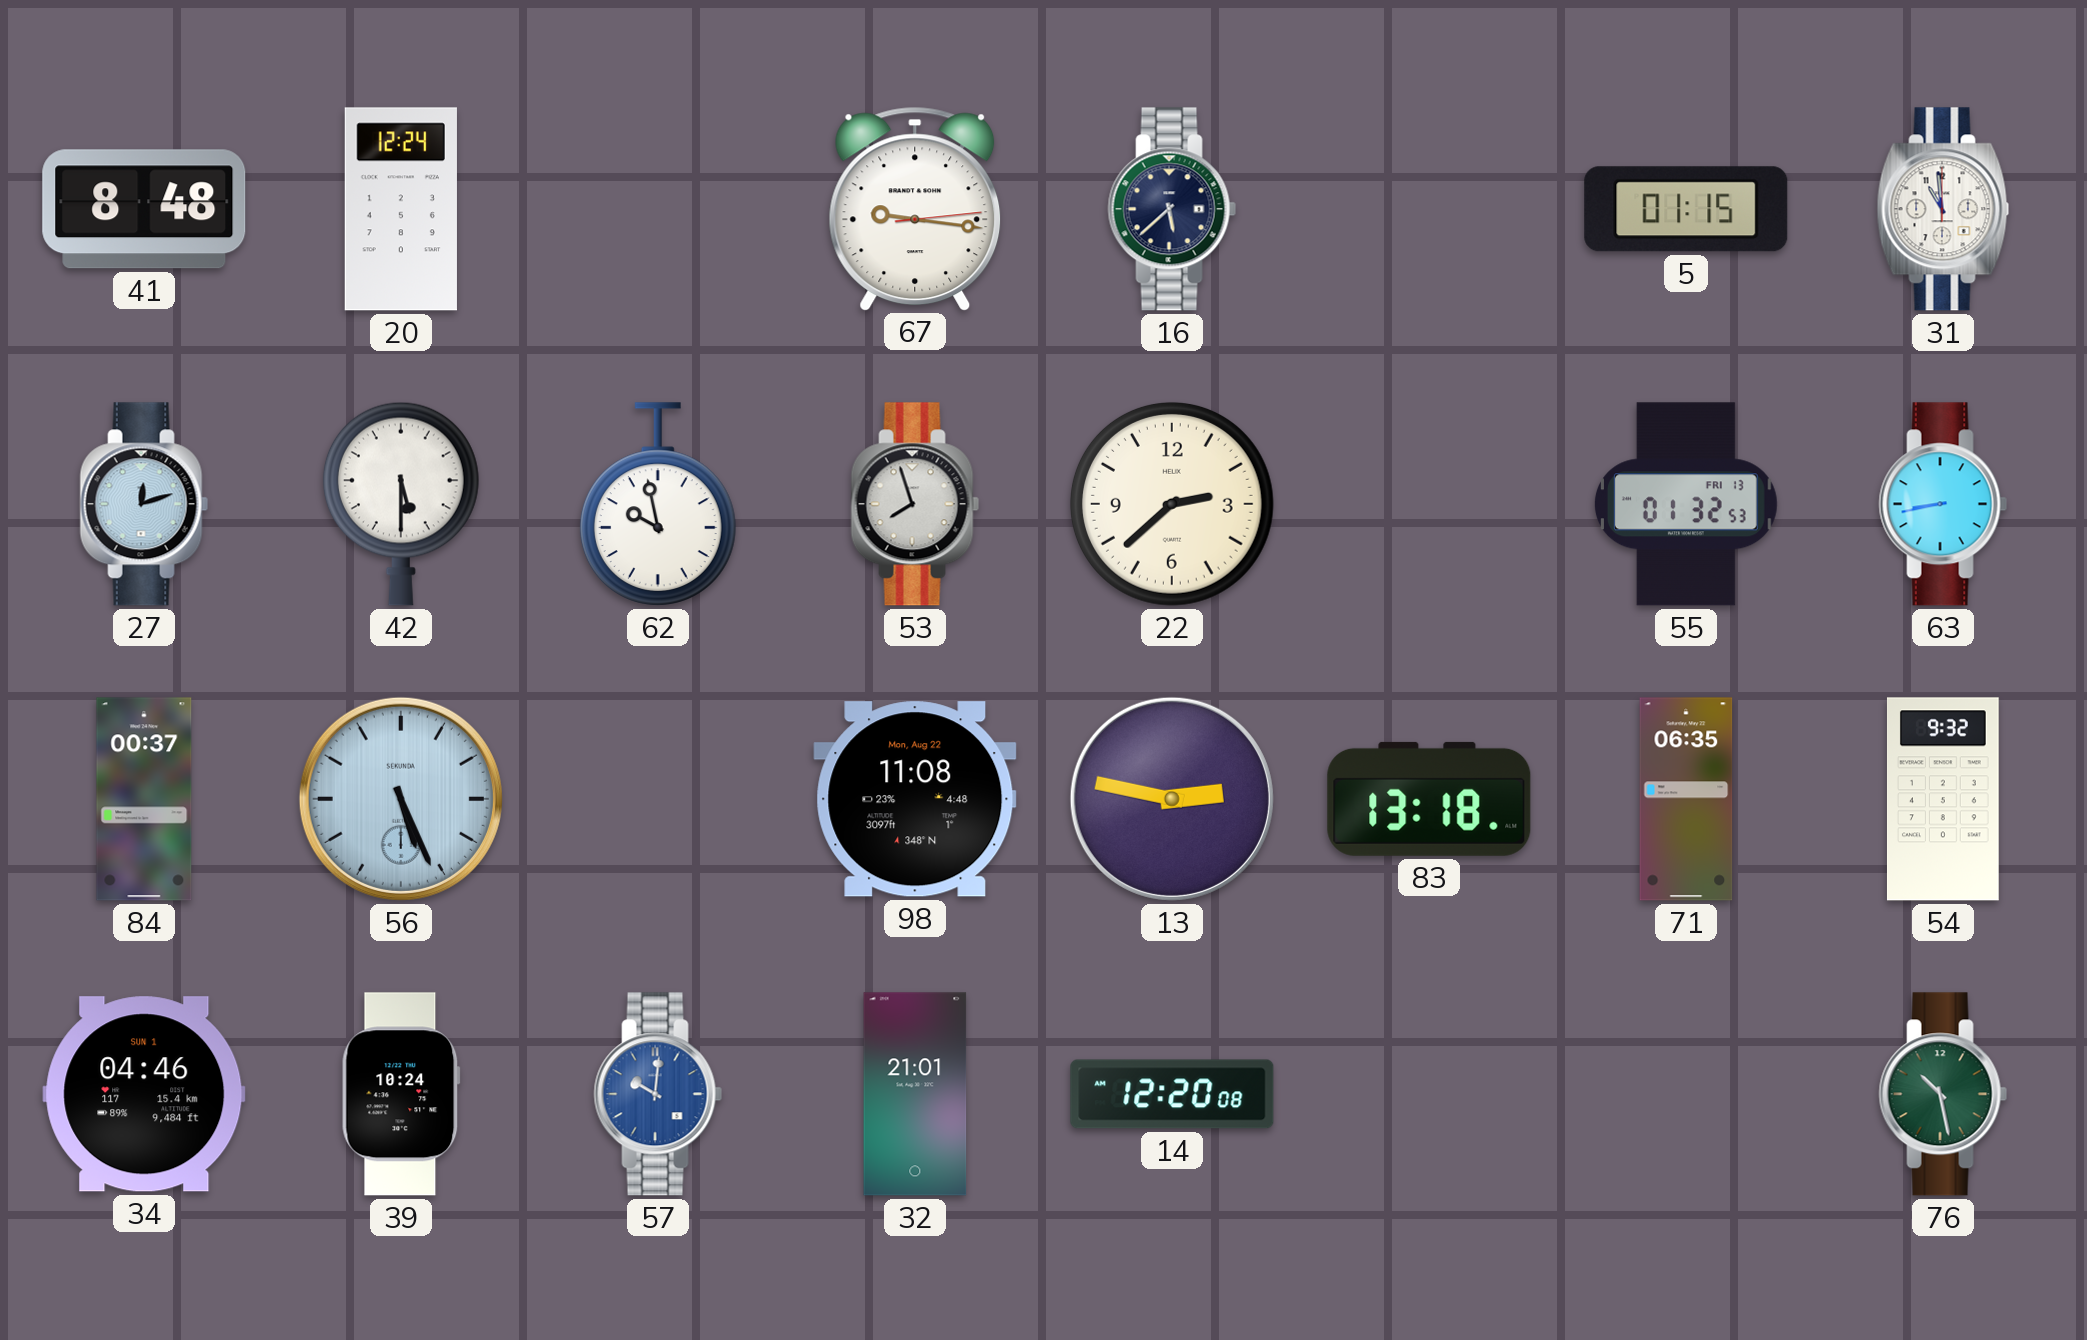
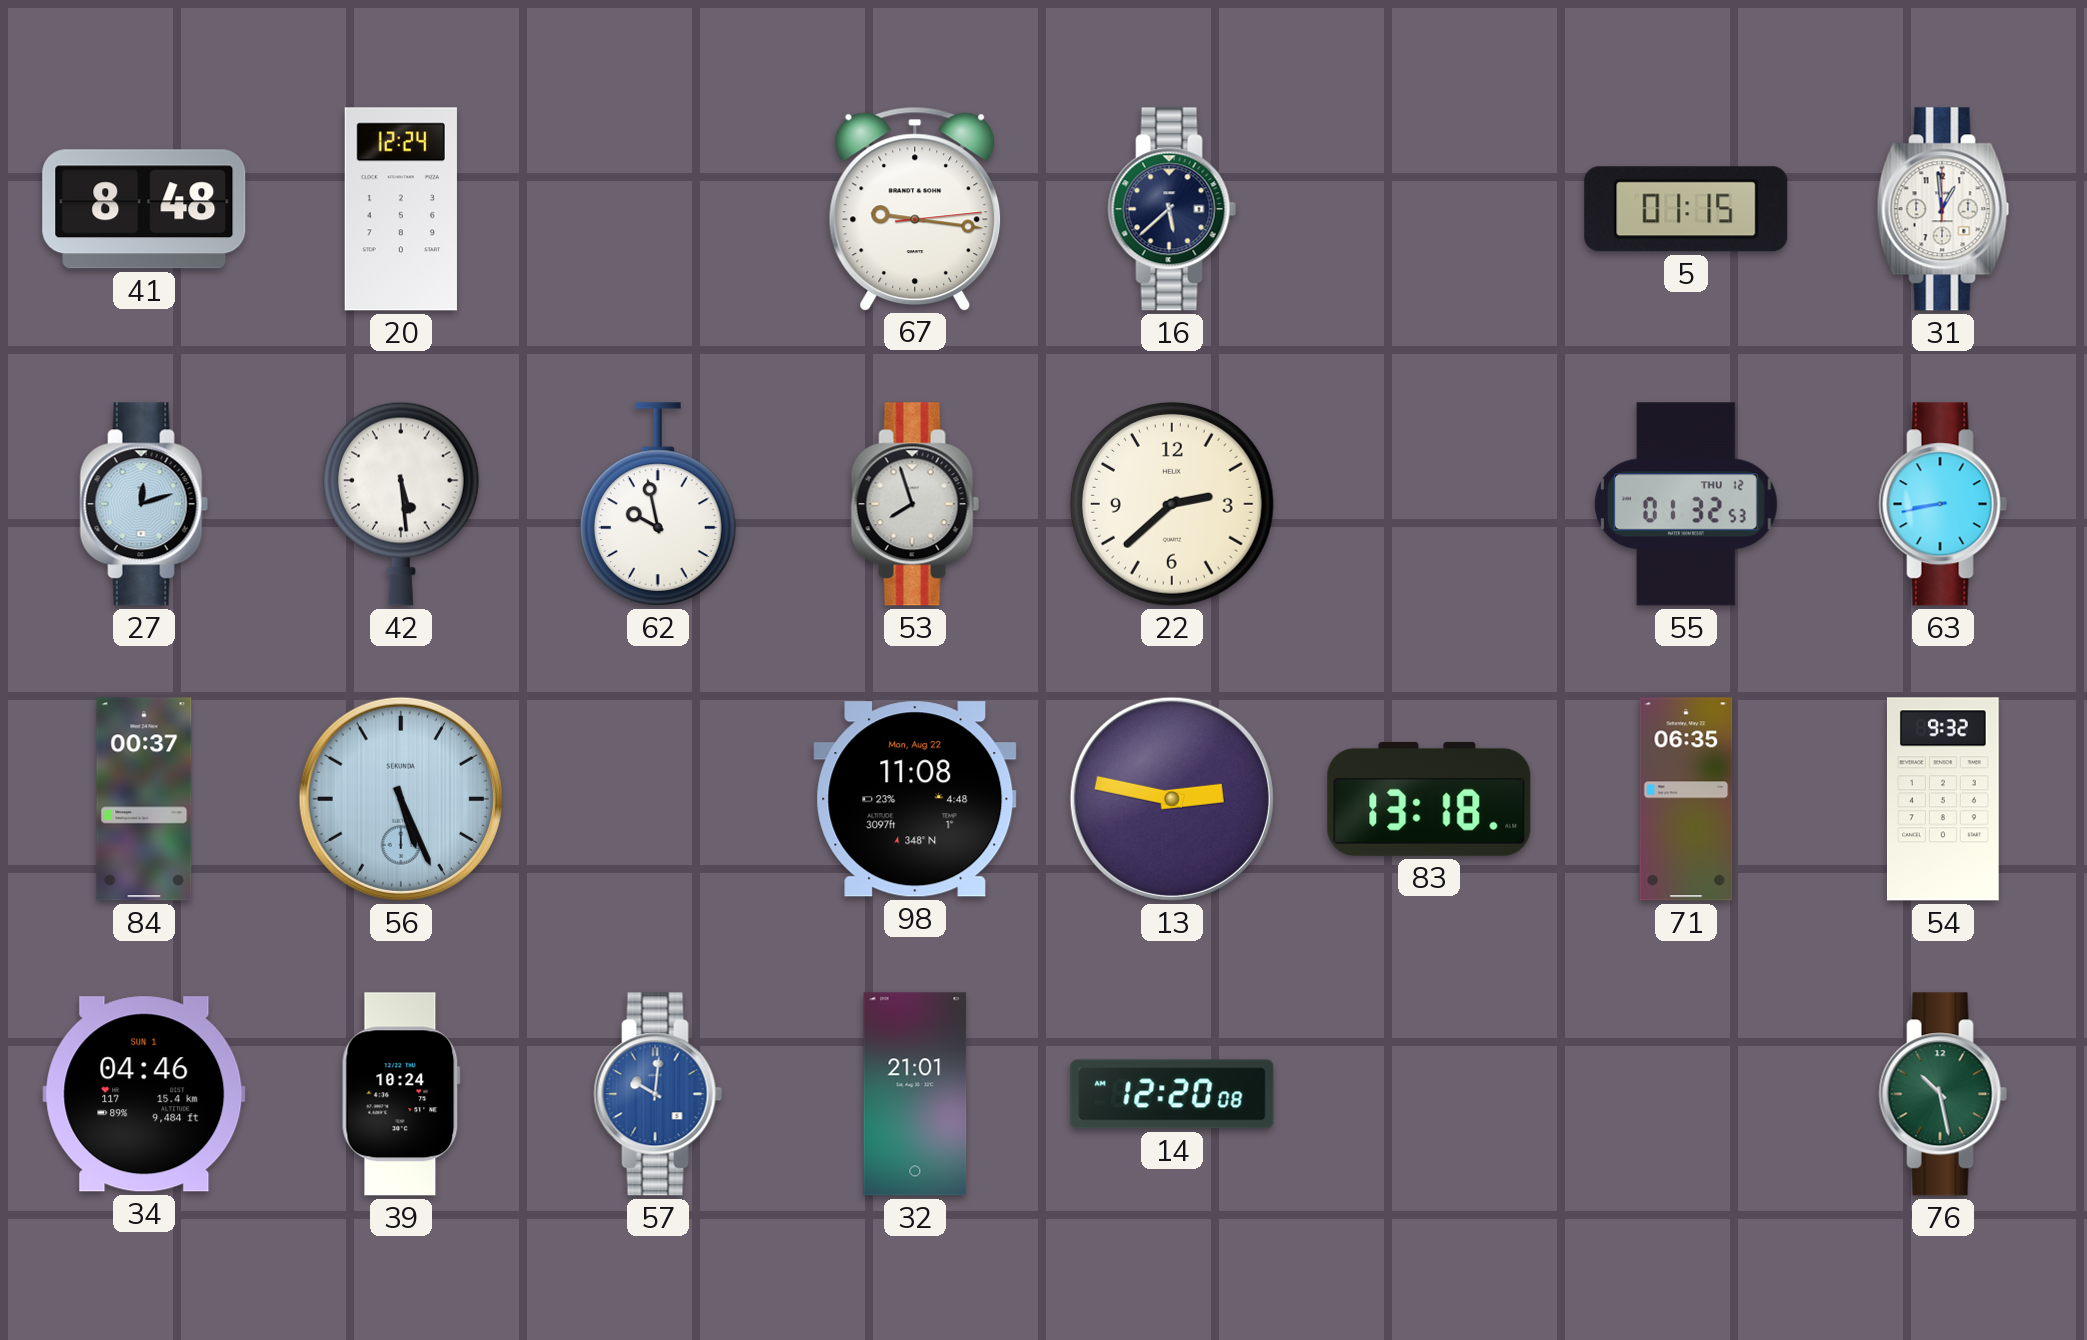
31: 10:59 -> 12:59
42: 5:30 -> 5:29
55 date: FRI 13 -> THU 12
